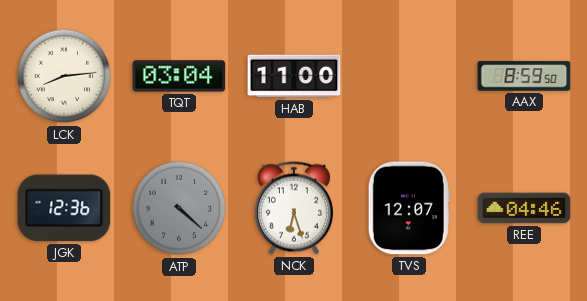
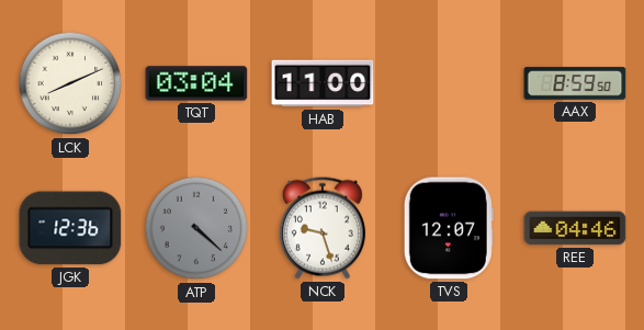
LCK: 8:14 -> 8:11
NCK: 6:27 -> 9:27
